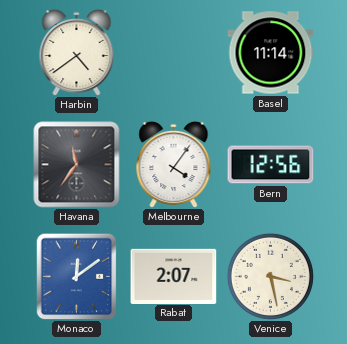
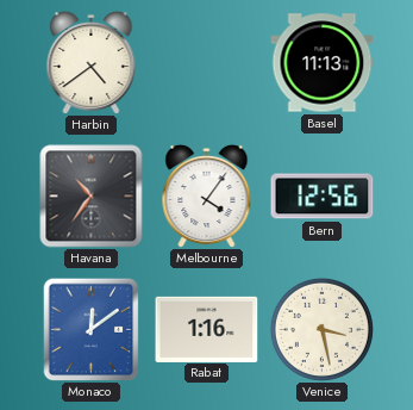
Basel: 11:14 -> 11:13
Havana: 11:36 -> 10:36
Rabat: 2:07 -> 1:16
